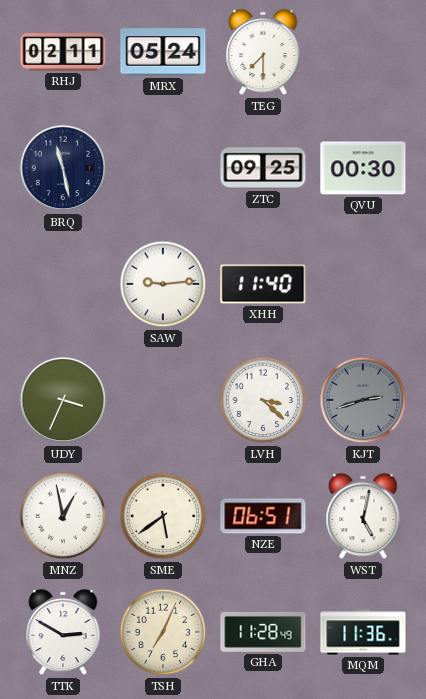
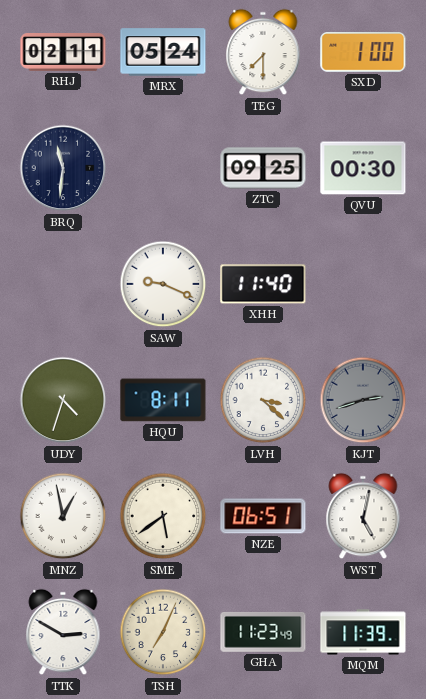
SXD: none -> 1:00
BRQ: 11:28 -> 11:31
SAW: 9:14 -> 9:19
UDY: 3:34 -> 4:33
HQU: none -> 8:11
GHA: 11:28 -> 11:23
MQM: 11:36 -> 11:39
